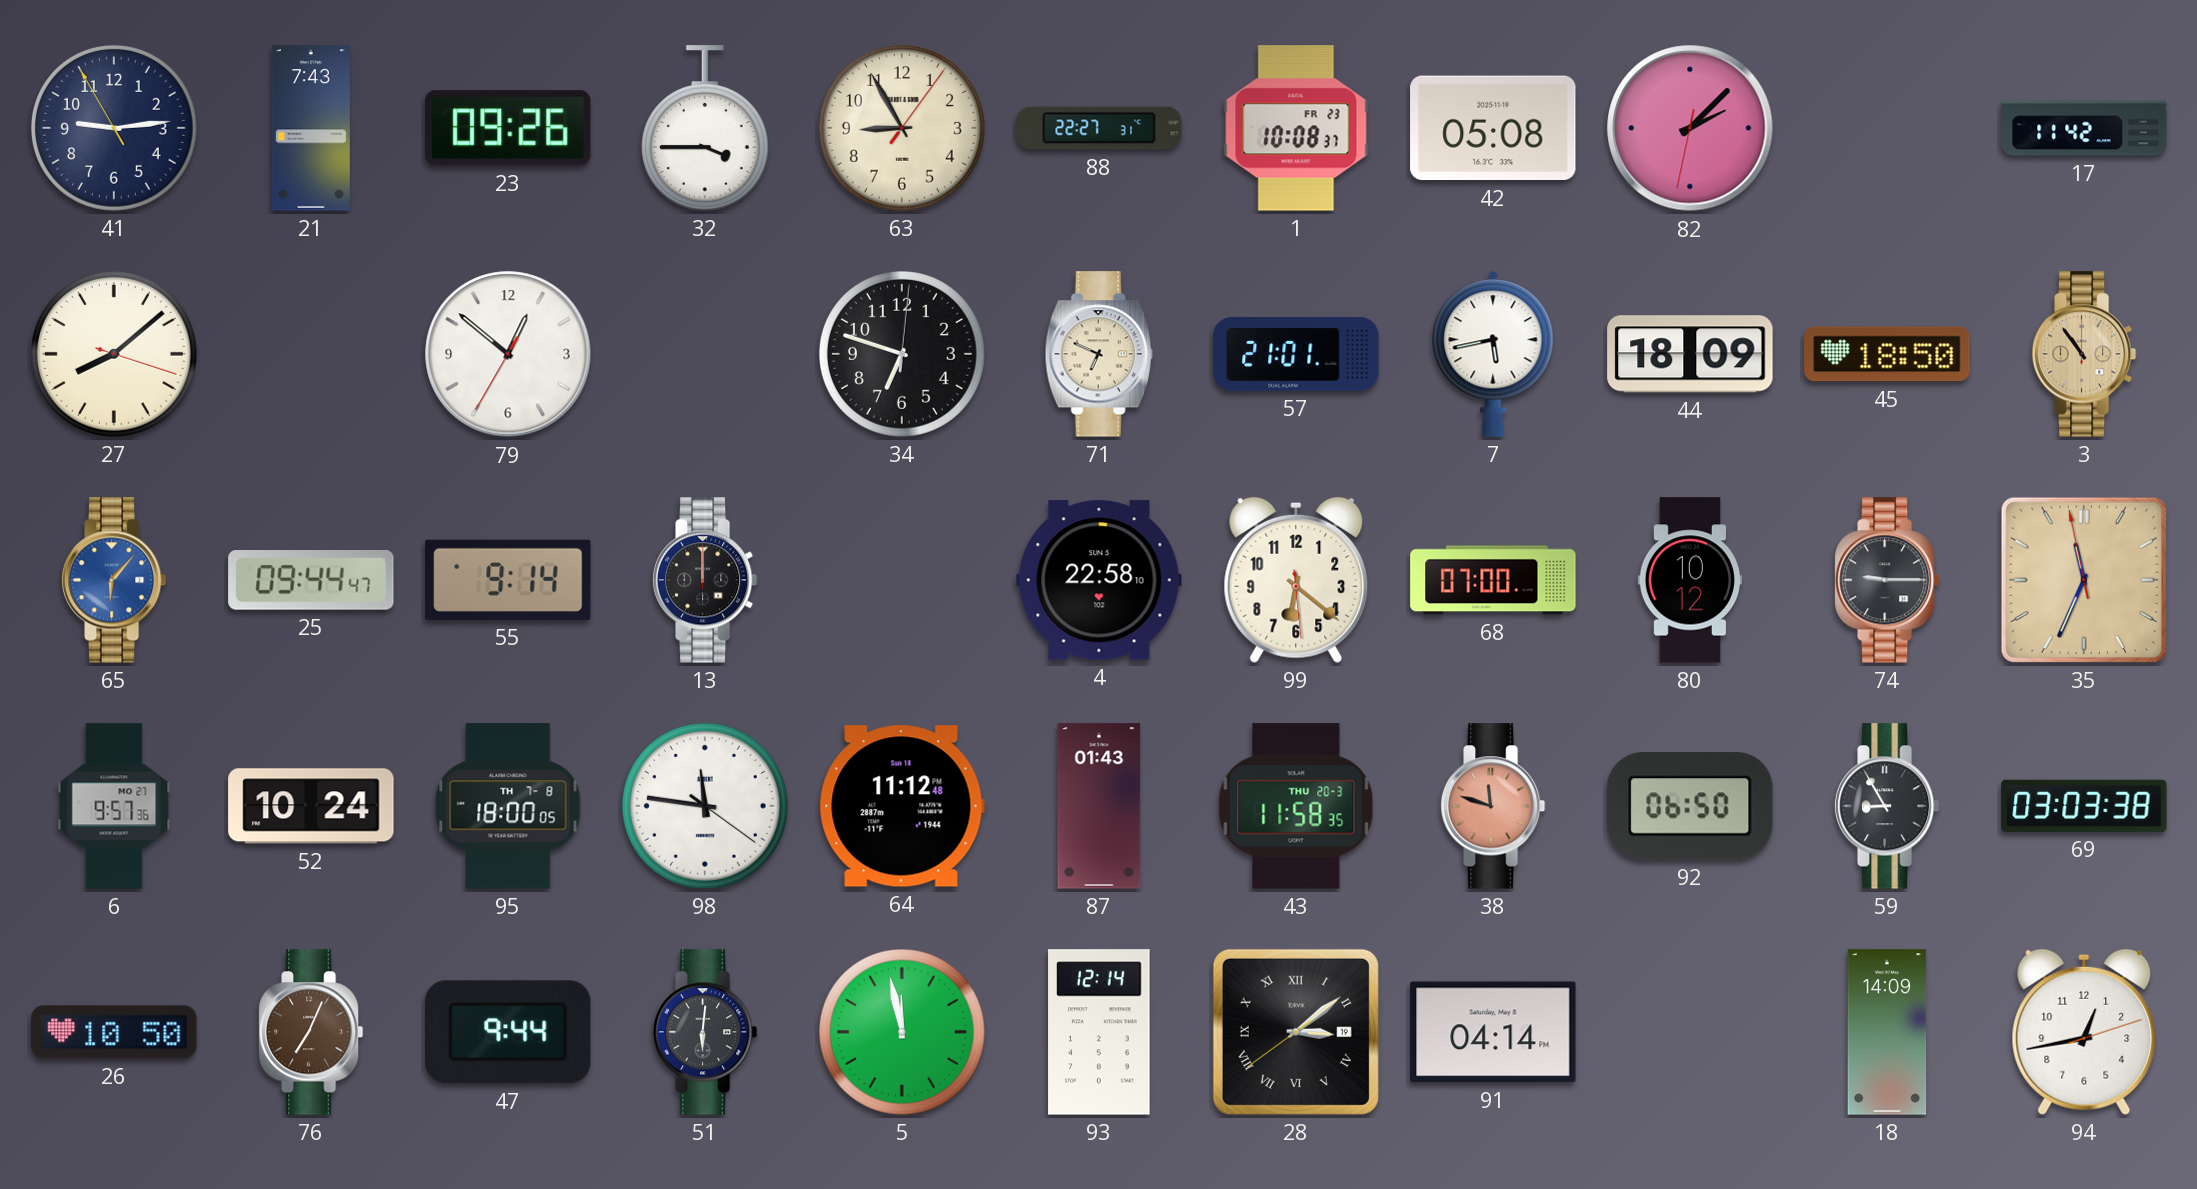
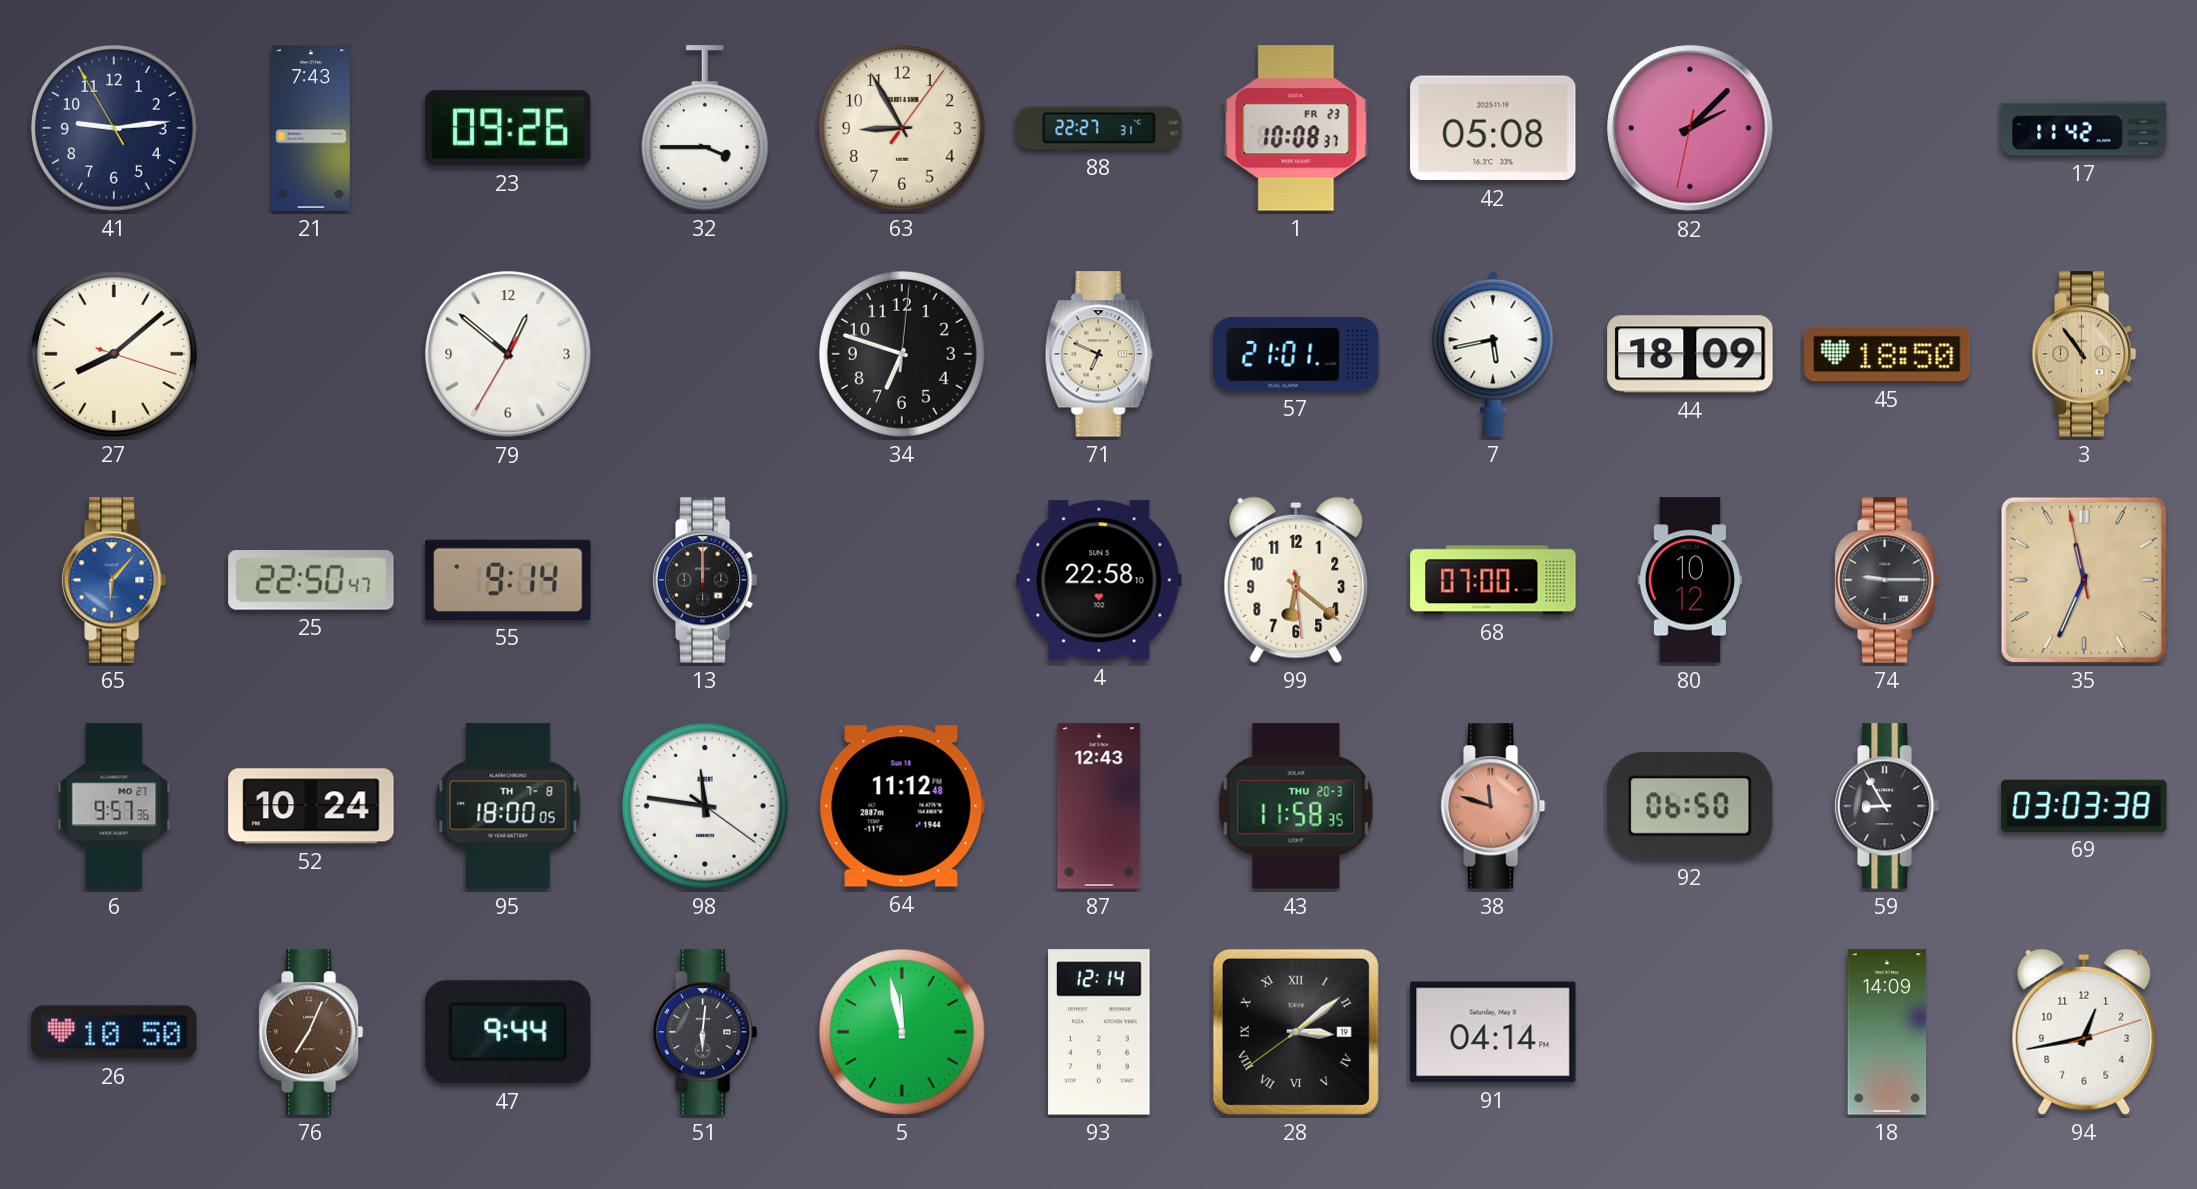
25: 09:44 -> 22:50
87: 01:43 -> 12:43
